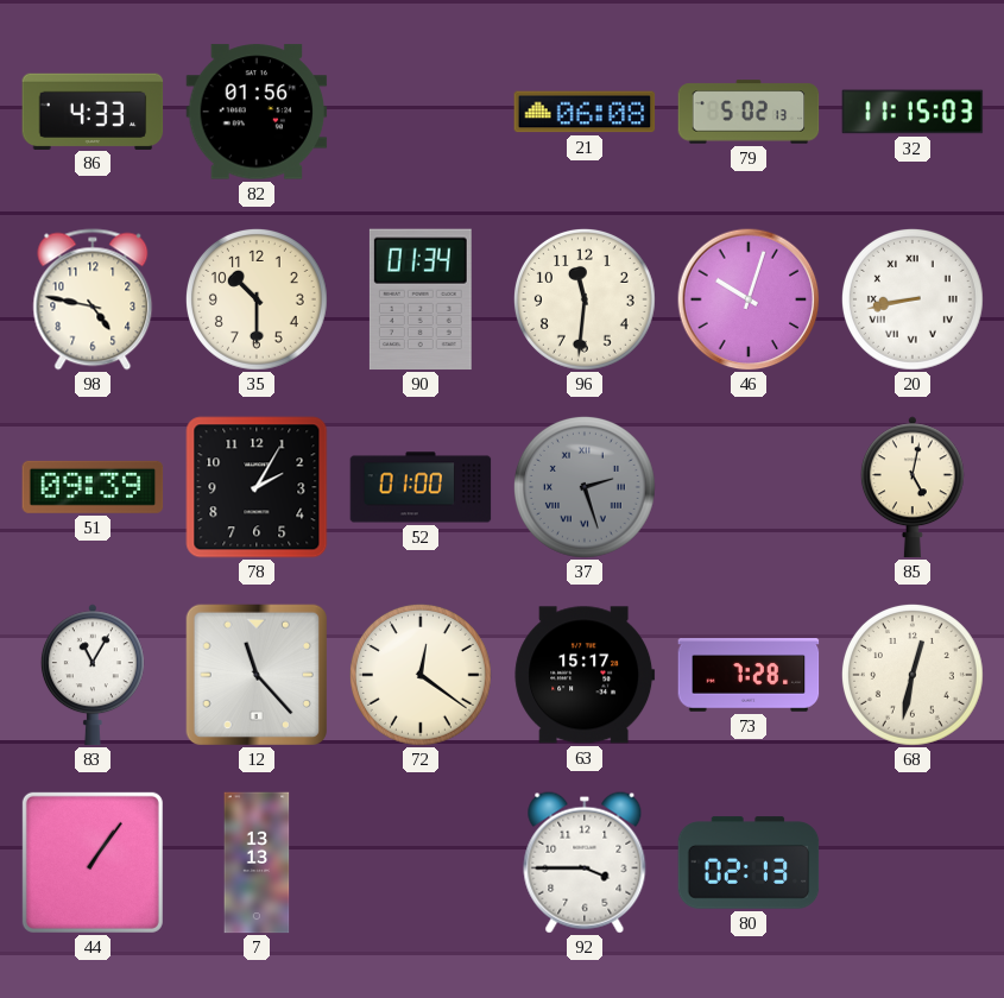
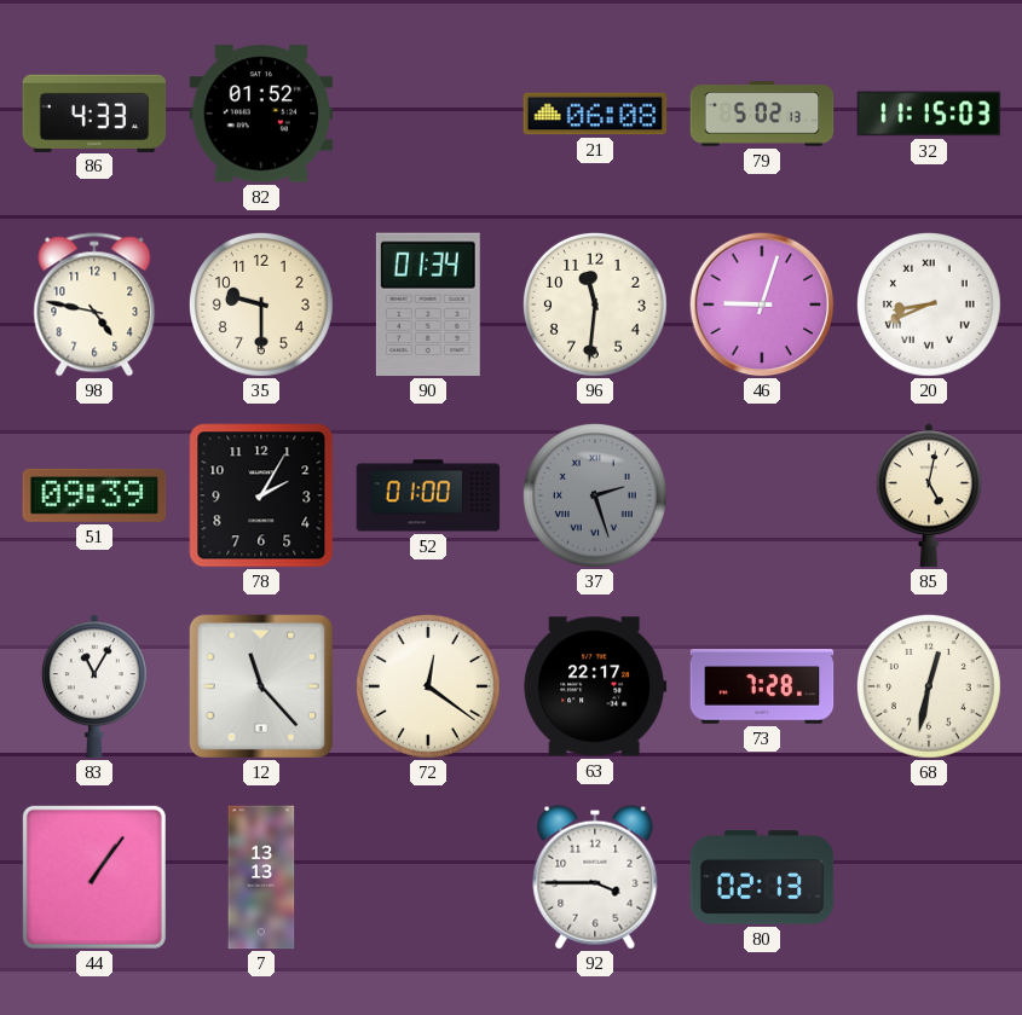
82: 01:56 -> 01:52
35: 10:30 -> 9:30
46: 10:03 -> 9:03
20: 8:43 -> 8:41
63: 15:17 -> 22:17
